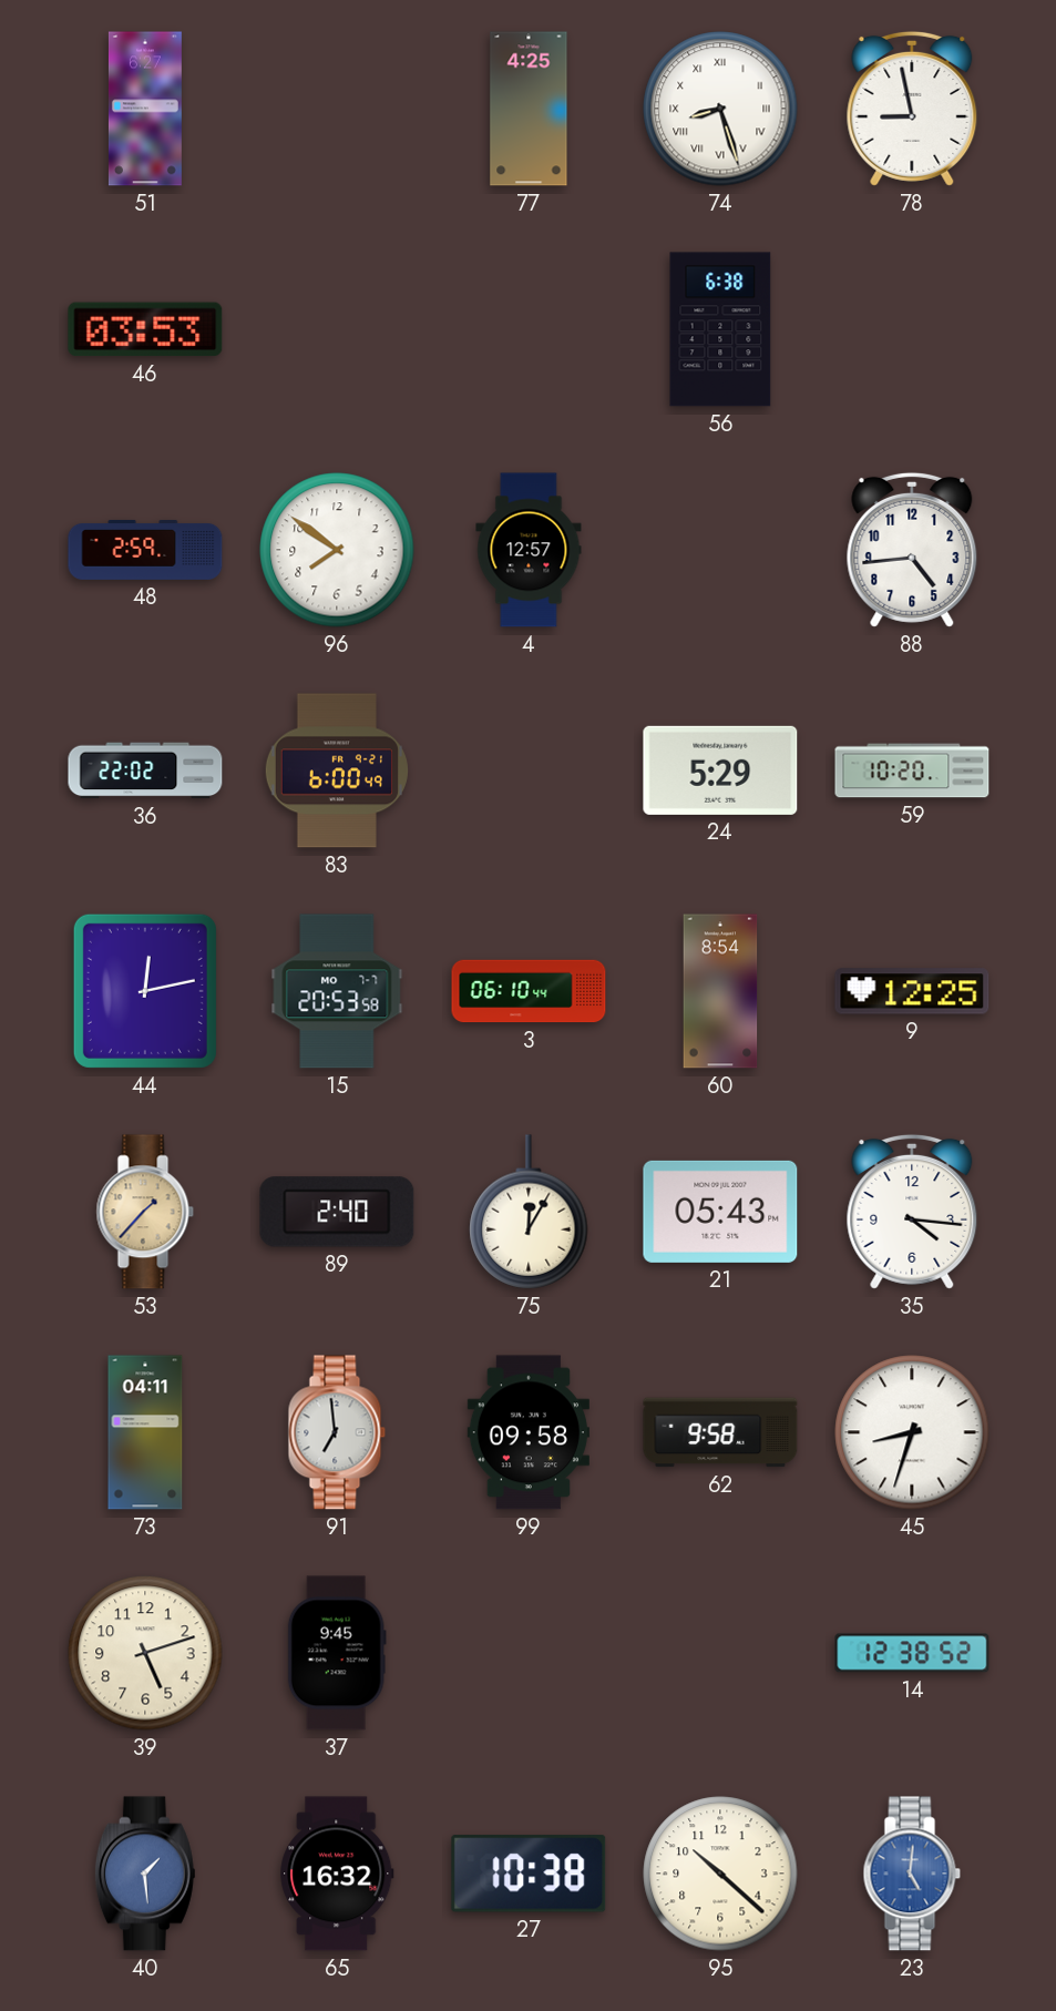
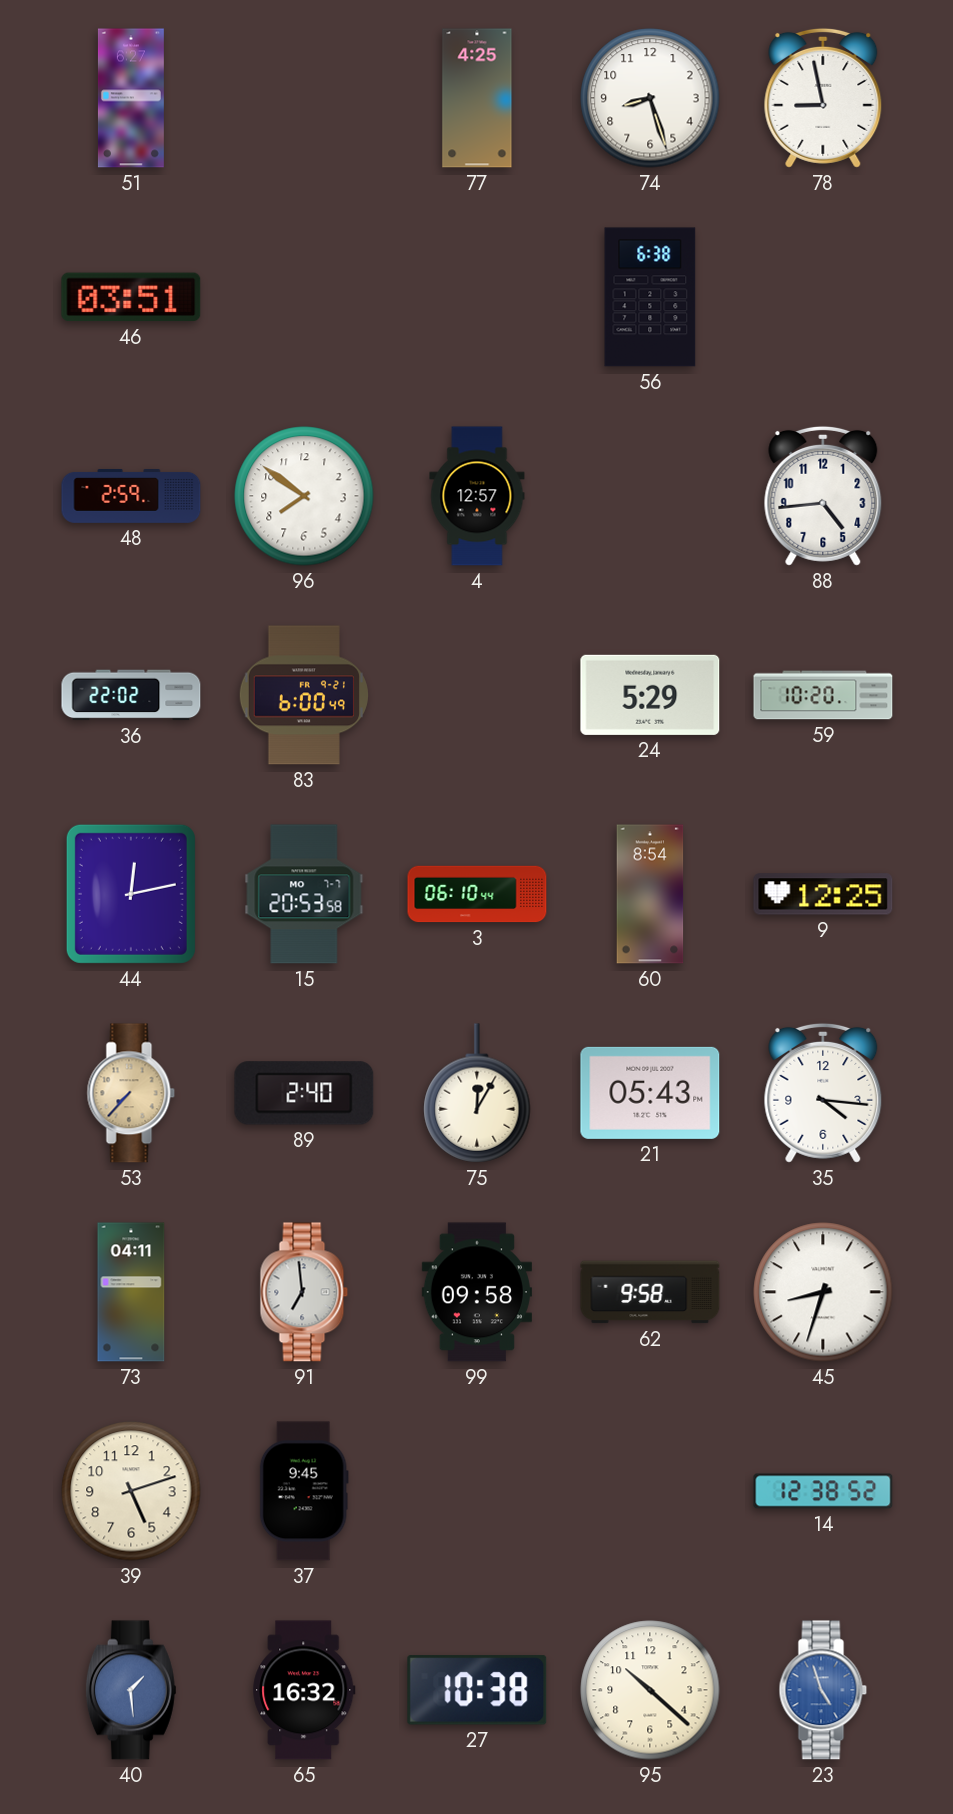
74 numerals: Roman -> Arabic
46: 03:53 -> 03:51
53: 1:37 -> 7:37
23: 5:01 -> 4:57
